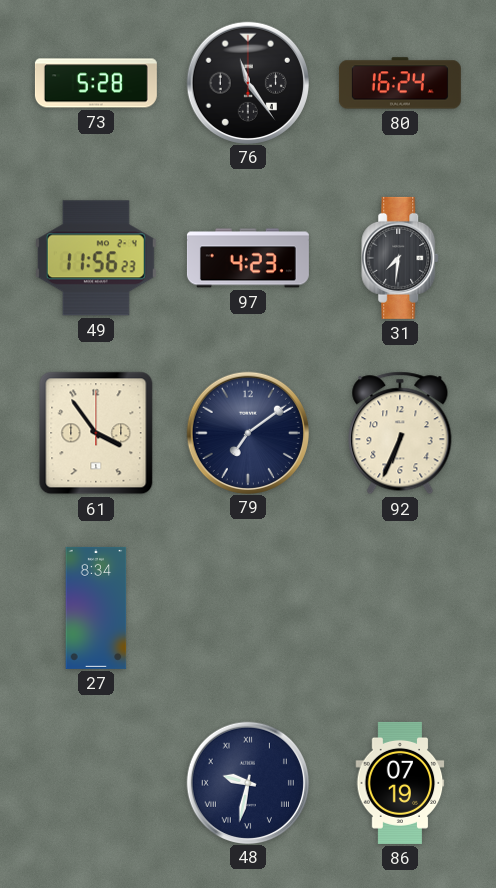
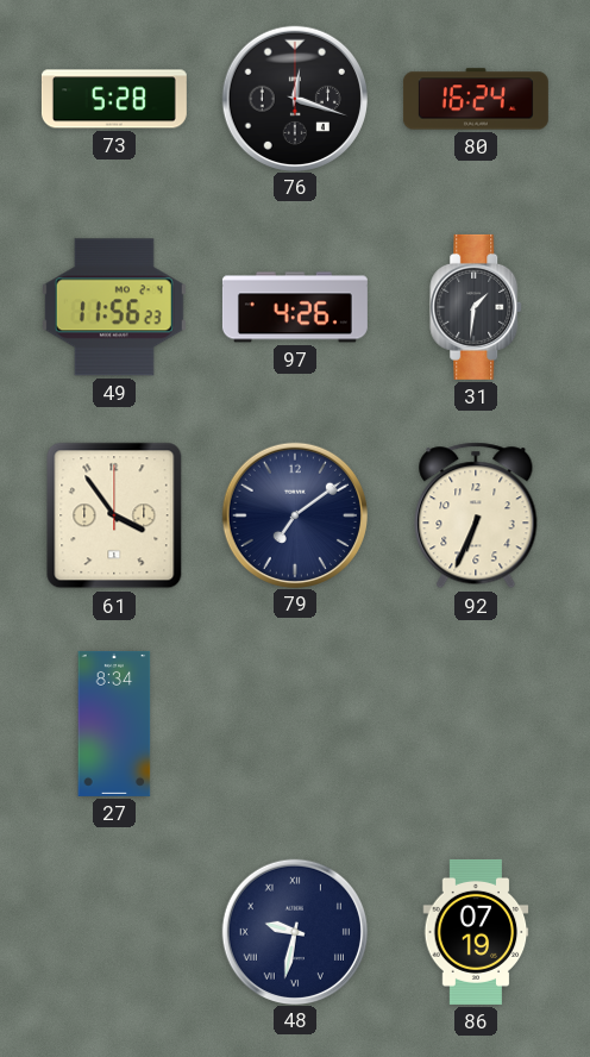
76: 11:24 -> 12:18
97: 4:23 -> 4:26
31: 7:31 -> 1:31
